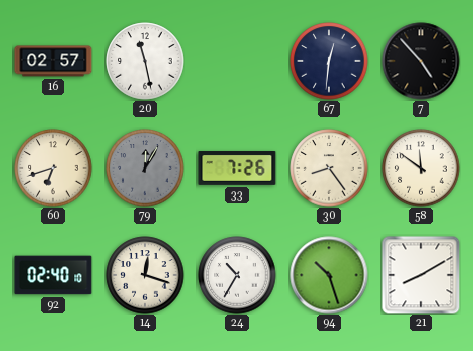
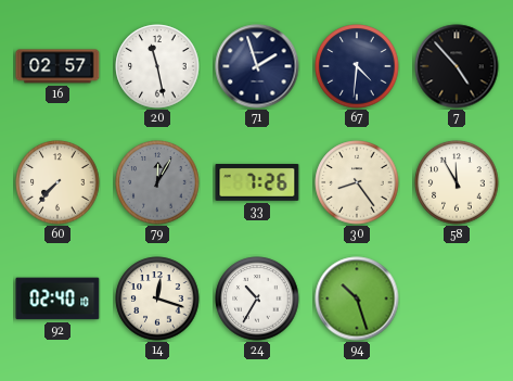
71: none -> 1:57
67: 12:31 -> 4:31
60: 6:42 -> 7:37
58: 11:51 -> 11:55
21: 8:10 -> none
